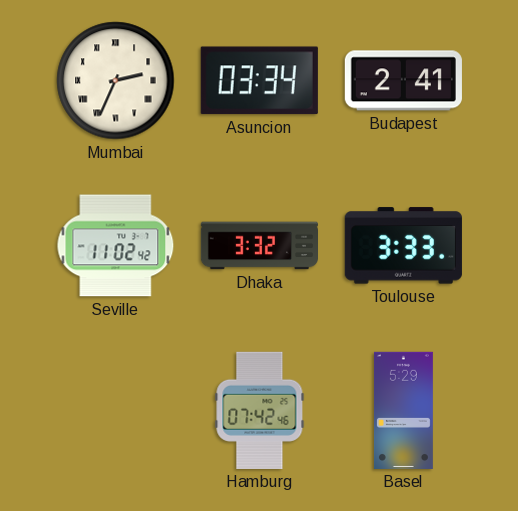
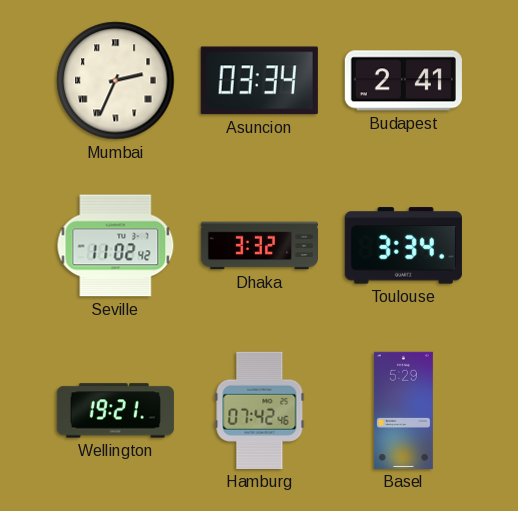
Toulouse: 3:33 -> 3:34
Wellington: none -> 19:21
